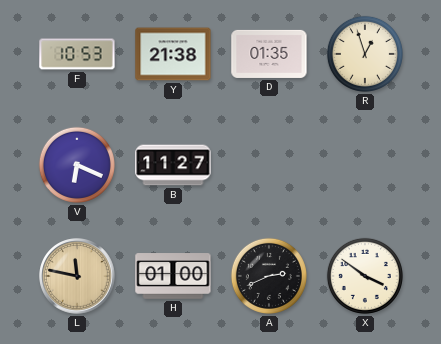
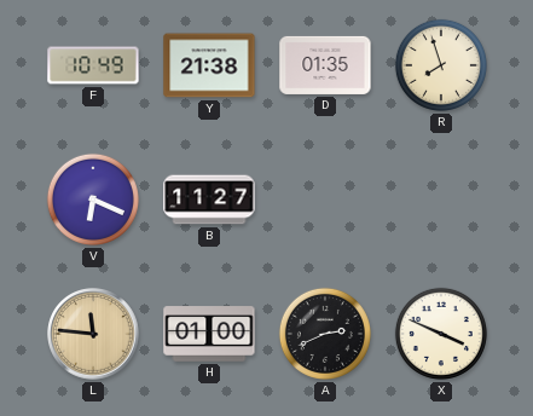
F: 10:53 -> 10:49
R: 12:57 -> 7:57
L: 11:47 -> 11:46
X: 3:51 -> 3:49
